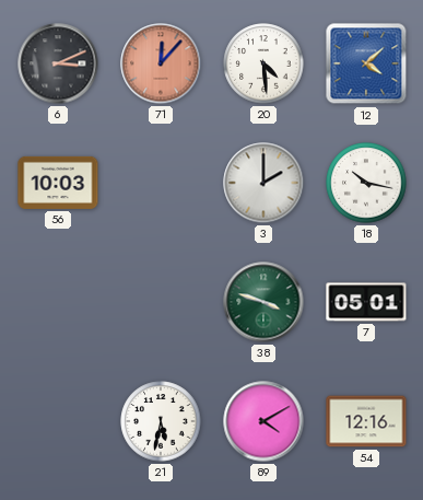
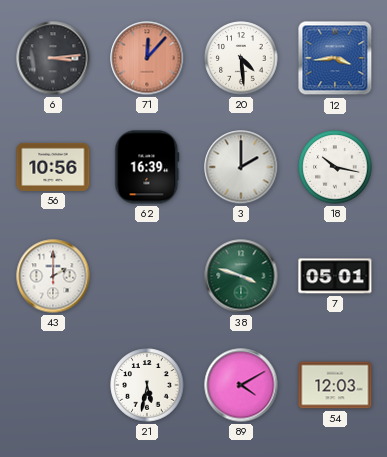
6: 3:11 -> 3:14
12: 4:08 -> 3:44
56: 10:03 -> 10:56
62: none -> 16:39
43: none -> 2:00
54: 12:16 -> 12:03
